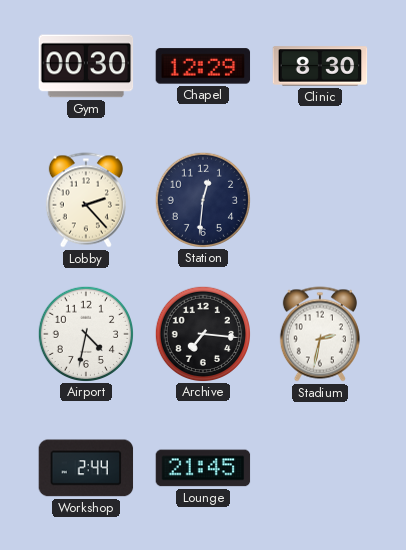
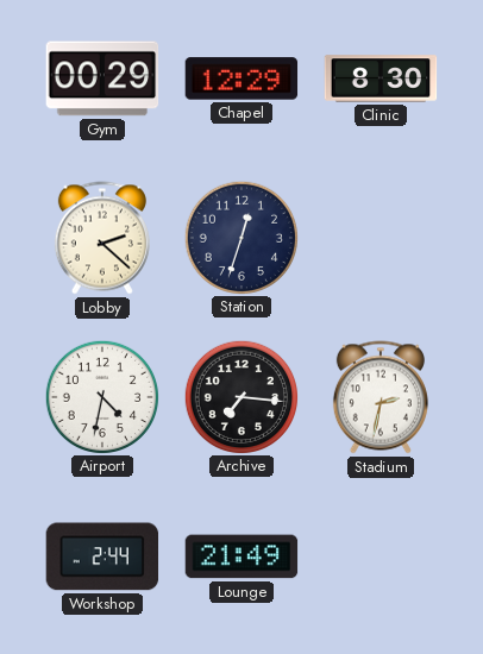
Gym: 00:30 -> 00:29
Lobby: 2:23 -> 2:22
Station: 12:31 -> 12:33
Lounge: 21:45 -> 21:49
